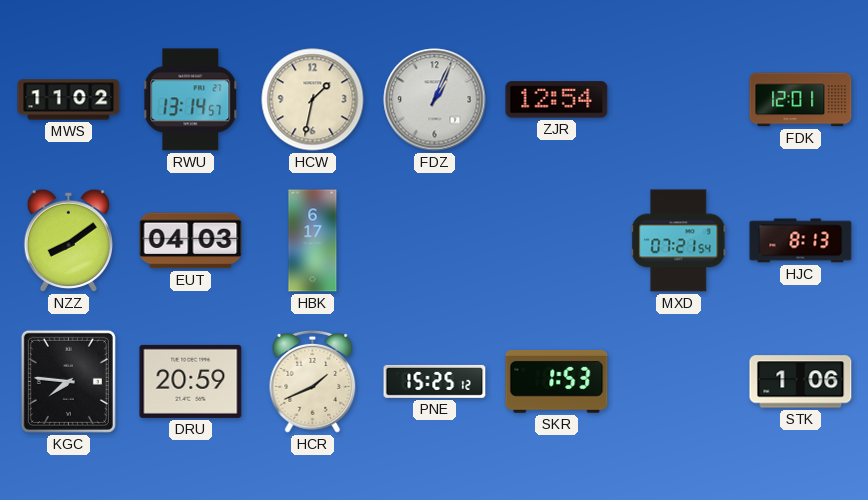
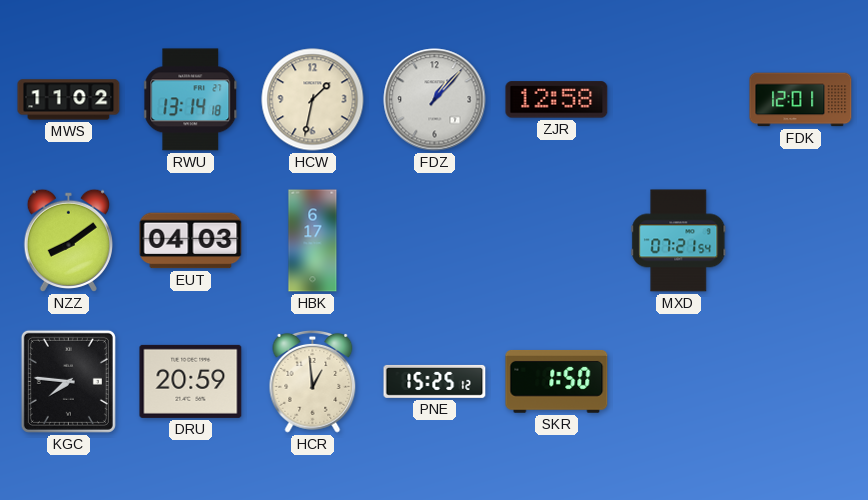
RWU: 13:14:57 -> 13:14:18
FDZ: 1:04 -> 1:07
ZJR: 12:54 -> 12:58
HJC: 8:13 -> none
HCR: 1:41 -> 12:59
SKR: 1:53 -> 1:50
STK: 1:06 -> none
